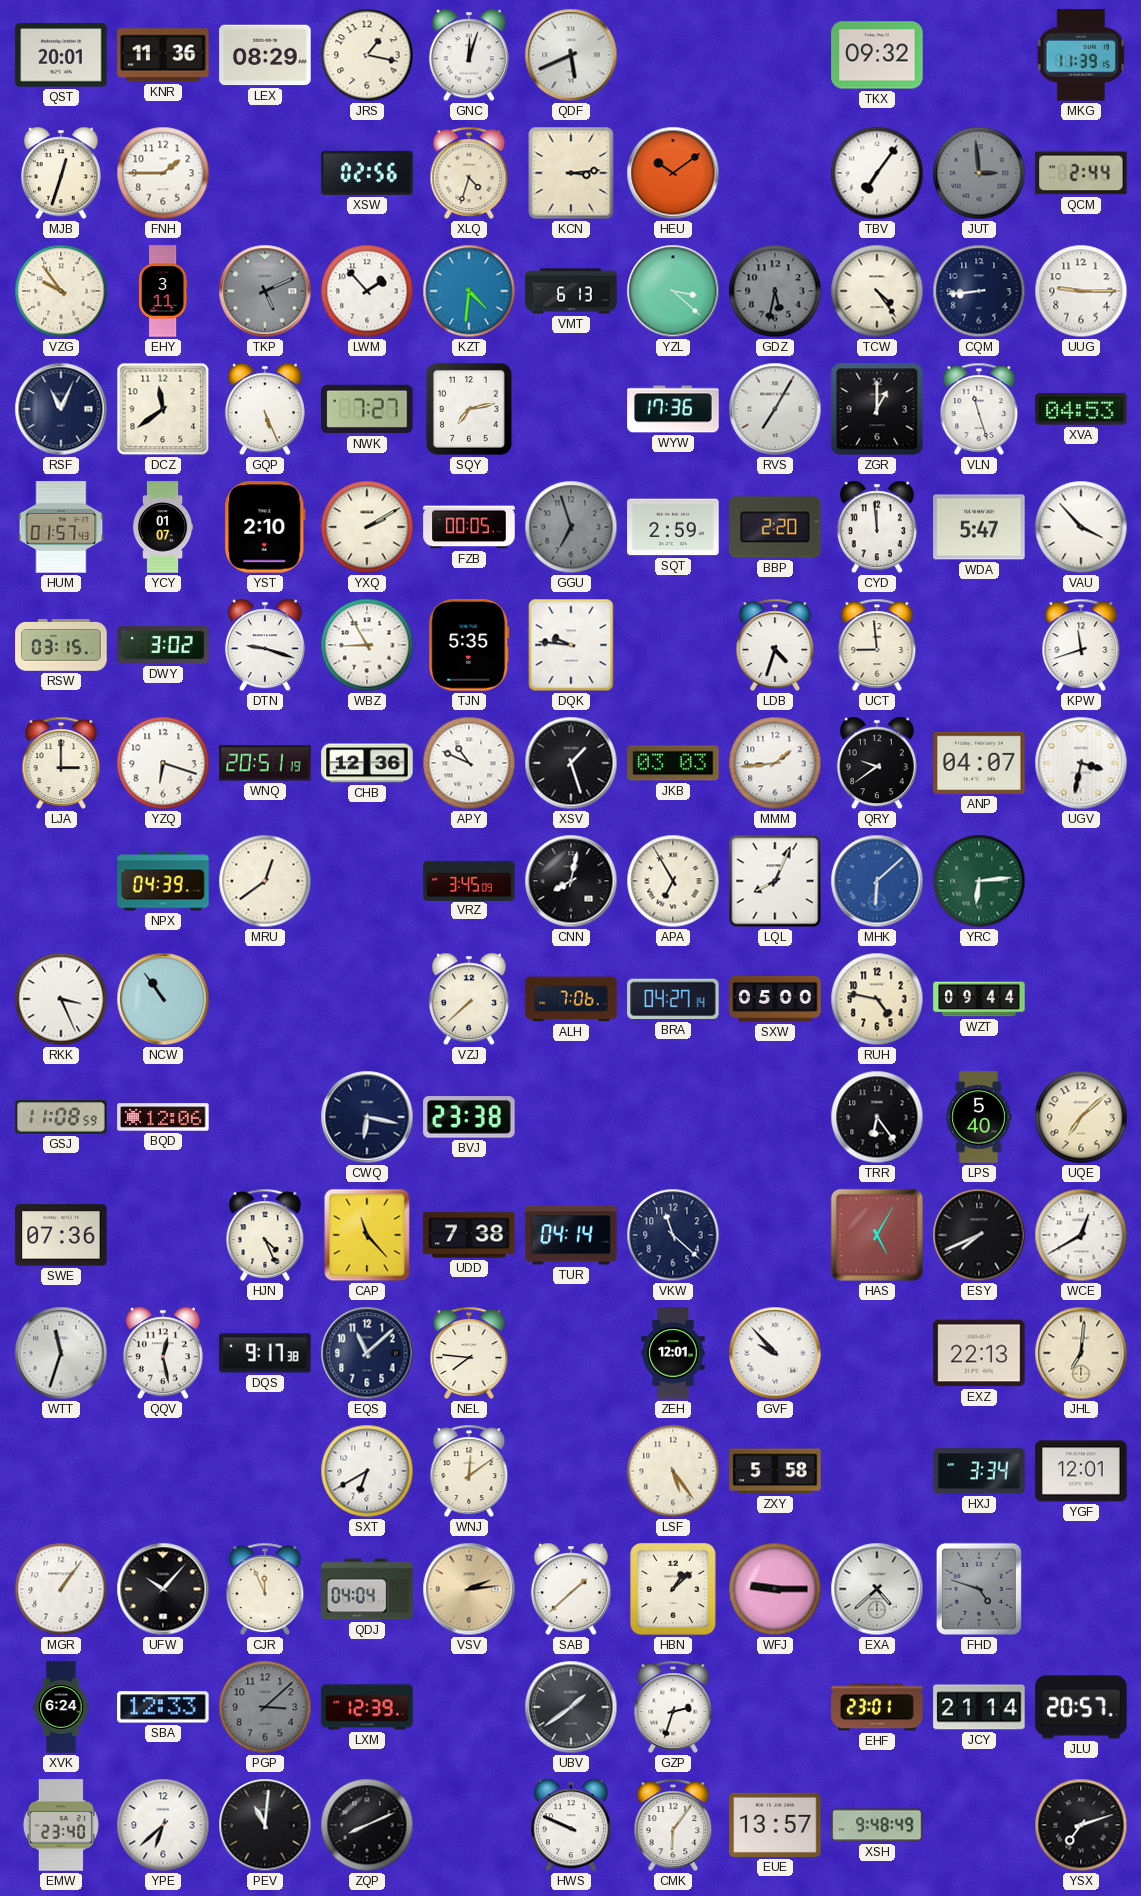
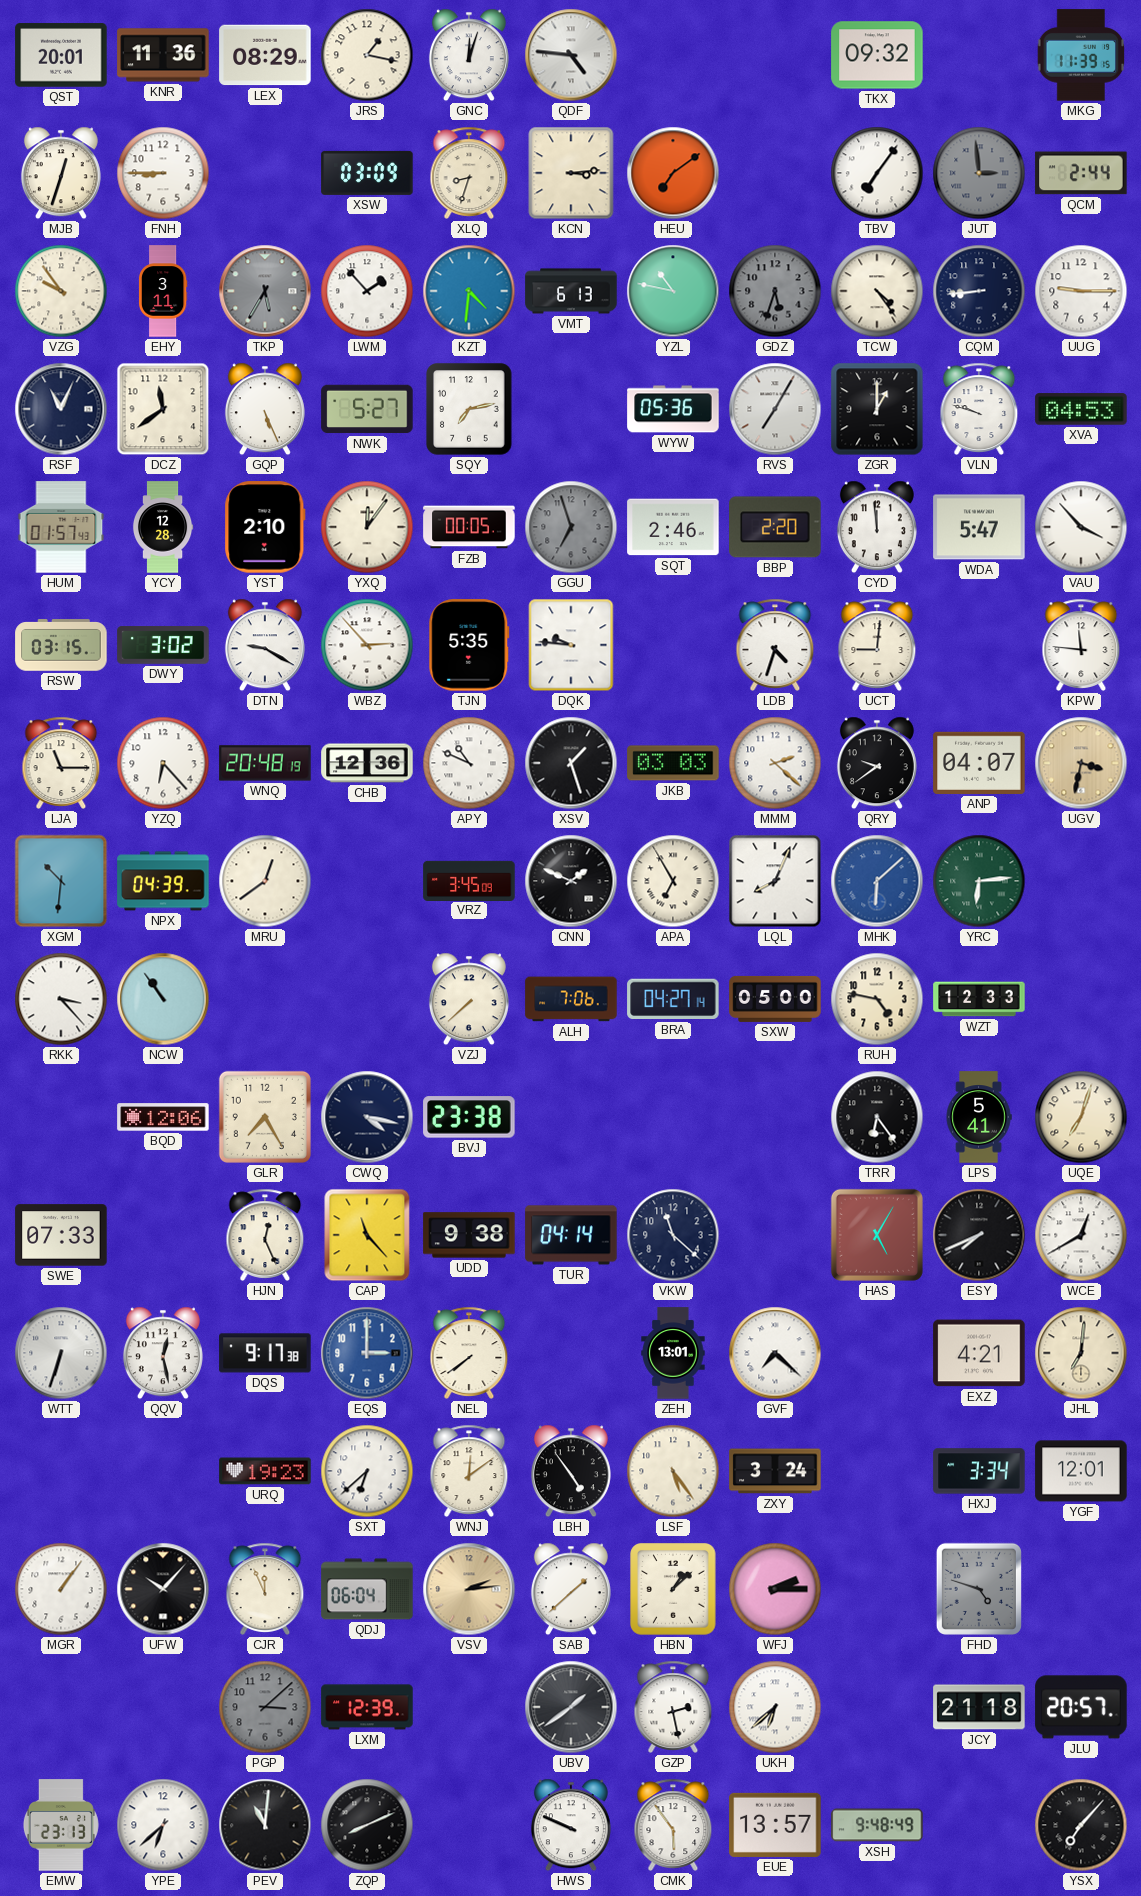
QDF: 5:41 -> 4:46
FNH: 1:45 -> 8:45
XSW: 02:56 -> 03:09
XLQ: 4:33 -> 8:33
HEU: 10:09 -> 7:09
TKP: 5:11 -> 5:35
YZL: 3:22 -> 10:47
GDZ: 5:32 -> 5:33
NWK: 7:27 -> 5:27
WYW: 17:36 -> 05:36
VLN: 11:27 -> 9:48
YCY: 01:07 -> 12:28
YXQ: 2:10 -> 12:06
SQT: 2:59 -> 2:46
DTN: 9:18 -> 9:20
WBZ: 8:55 -> 2:53
UCT: 8:59 -> 9:01
KPW: 11:42 -> 11:46
LJA: 3:00 -> 11:15
YZQ: 6:18 -> 6:23
WNQ: 20:51 -> 20:48
MMM: 1:44 -> 2:22
UGV dial: white -> champagne
XGM: none -> 10:31
CNN: 8:02 -> 1:49
RKK: 3:26 -> 3:23
WZT: 09:44 -> 12:33
GSJ: 11:08 -> none
GLR: none -> 7:25
CWQ: 6:17 -> 4:17
LPS: 5:40 -> 5:41
UQE: 7:08 -> 7:03
SWE: 07:36 -> 07:33
HJN: 4:26 -> 12:26
UDD: 7:38 -> 9:38
WTT: 11:33 -> 6:33
EQS: 11:08 -> 3:00
EQS dial: navy -> blue
NEL: 7:46 -> 7:39
ZEH: 12:01 -> 13:01
GVF: 9:53 -> 7:22
EXZ: 22:13 -> 4:21
URQ: none -> 19:23
SXT: 6:40 -> 6:38
LBH: none -> 4:54
ZXY: 5:58 -> 3:24
QDJ: 04:04 -> 06:04
WFJ: 9:15 -> 2:15
EXA: 4:38 -> none
XVK: 6:24 -> none
SBA: 12:33 -> none
GZP: 2:33 -> 2:28
UKH: none -> 6:38
EHF: 23:01 -> none
JCY: 21:14 -> 21:18
EMW: 23:40 -> 23:13
CMK: 6:06 -> 5:54
YSX: 7:12 -> 7:07
